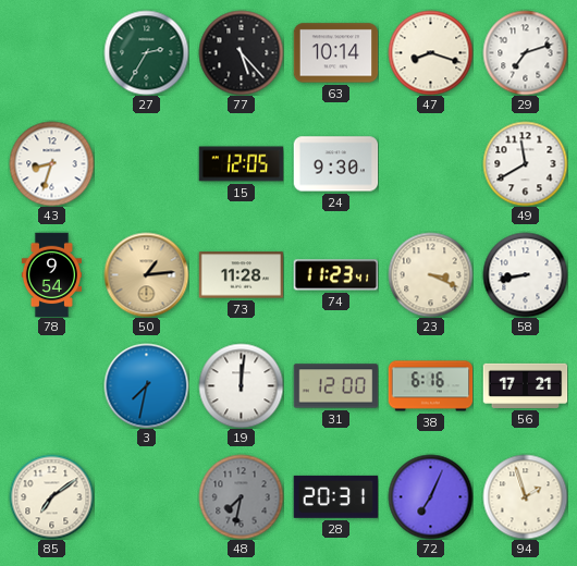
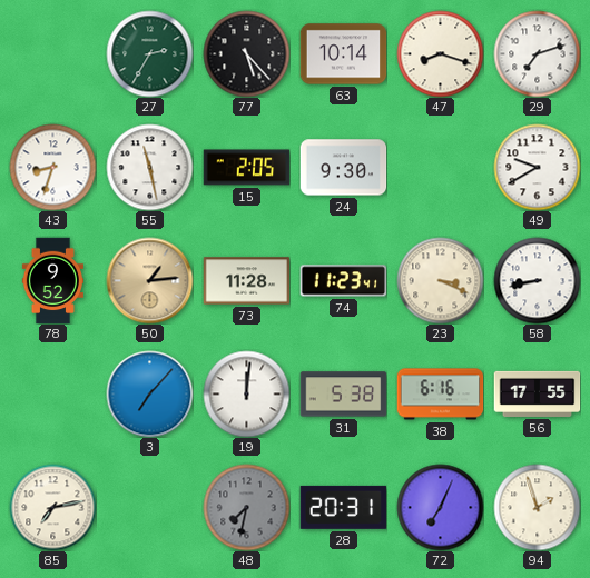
55: none -> 11:28
15: 12:05 -> 2:05
49: 11:40 -> 9:40
78: 9:54 -> 9:52
3: 7:32 -> 7:07
31: 12:00 -> 5:38
56: 17:21 -> 17:55
85: 7:09 -> 7:13
